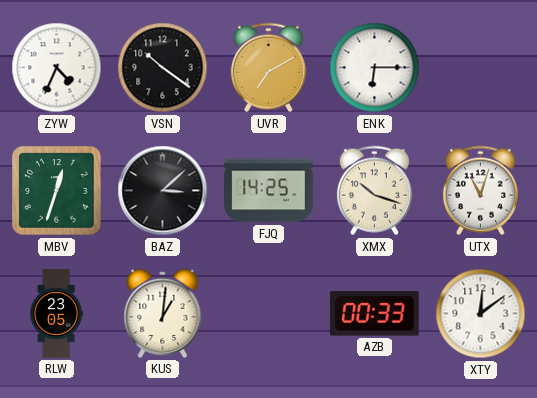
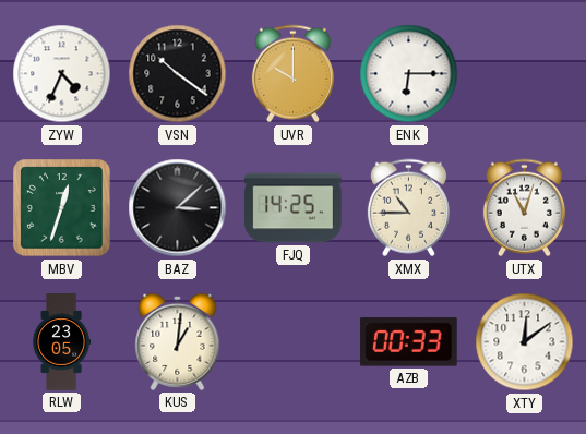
UVR: 7:10 -> 10:00
XMX: 10:18 -> 10:45
